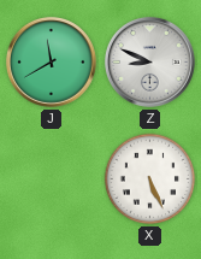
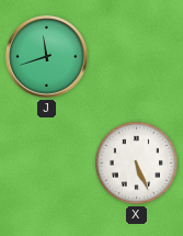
J: 11:40 -> 11:42
Z: 8:49 -> none
